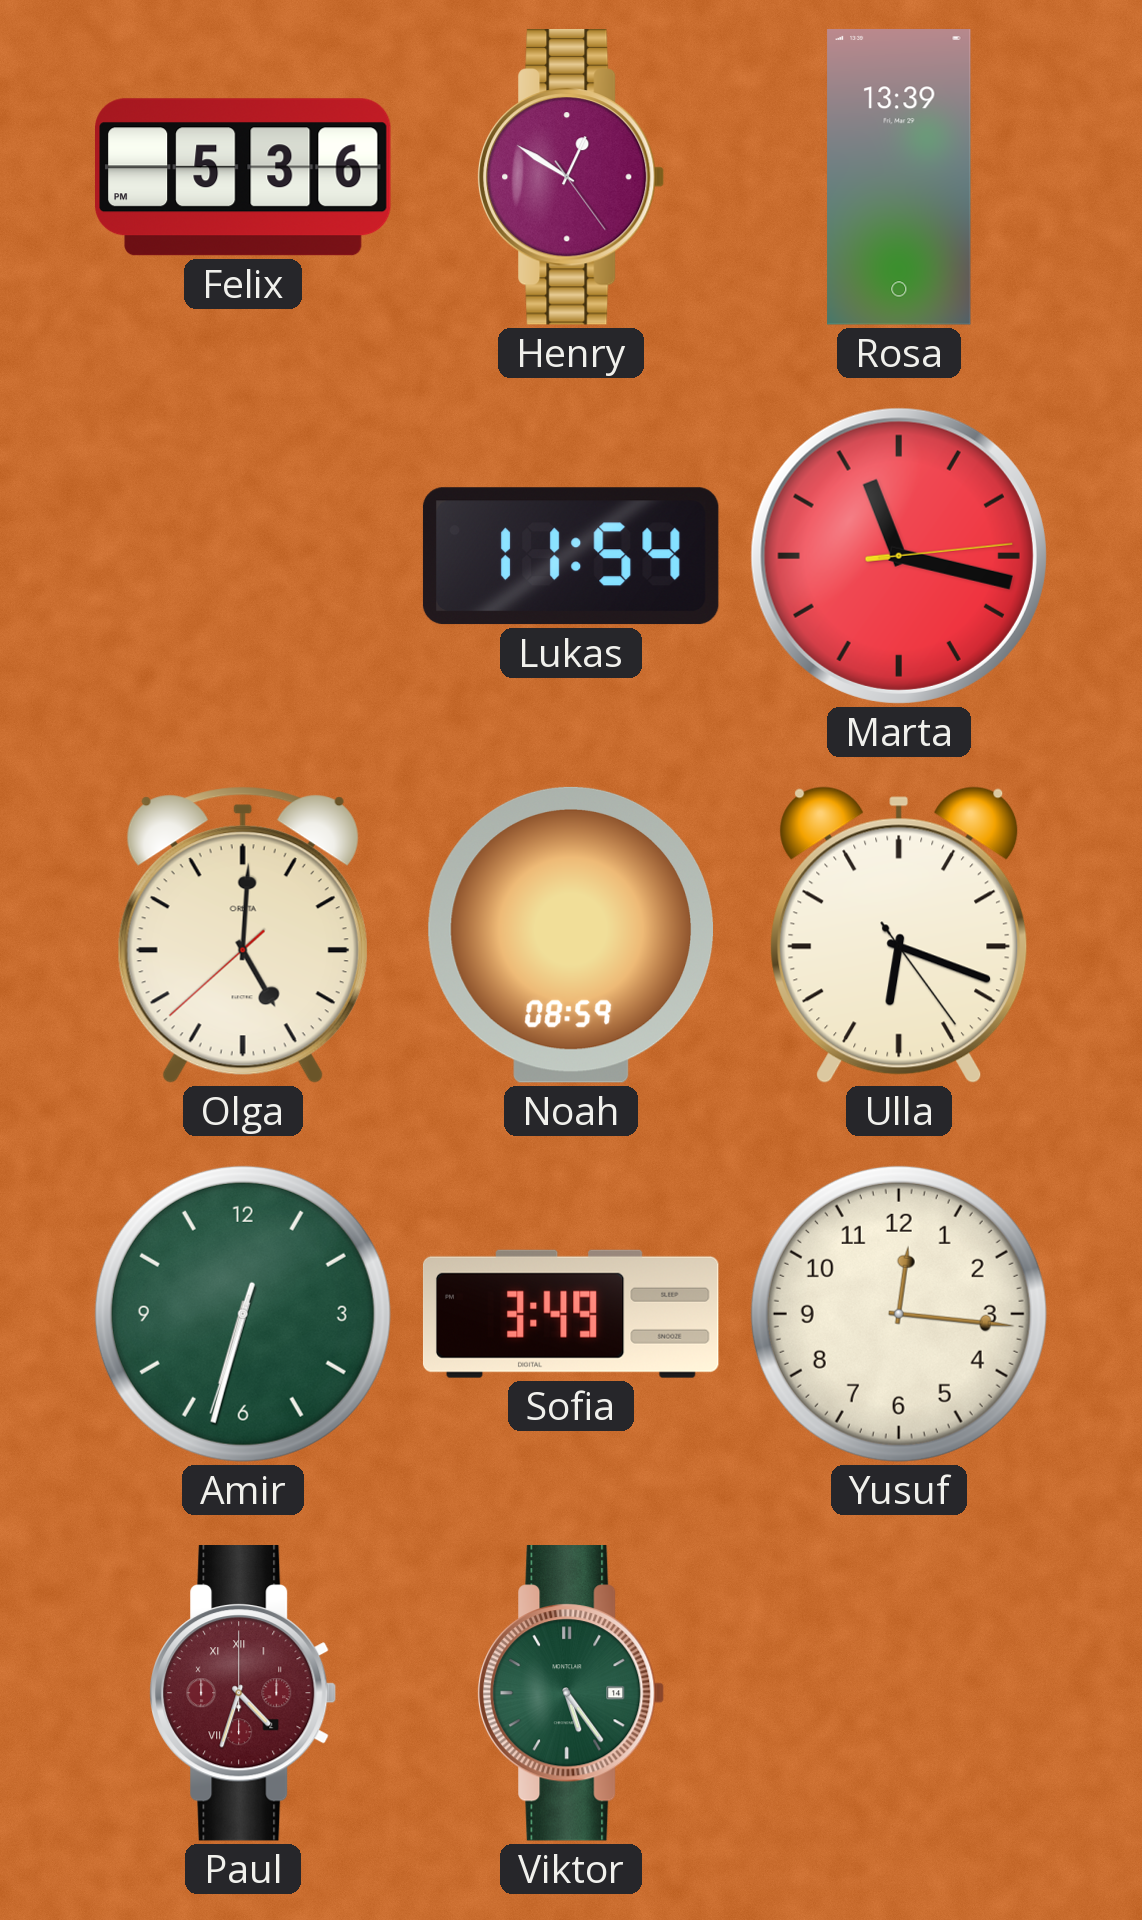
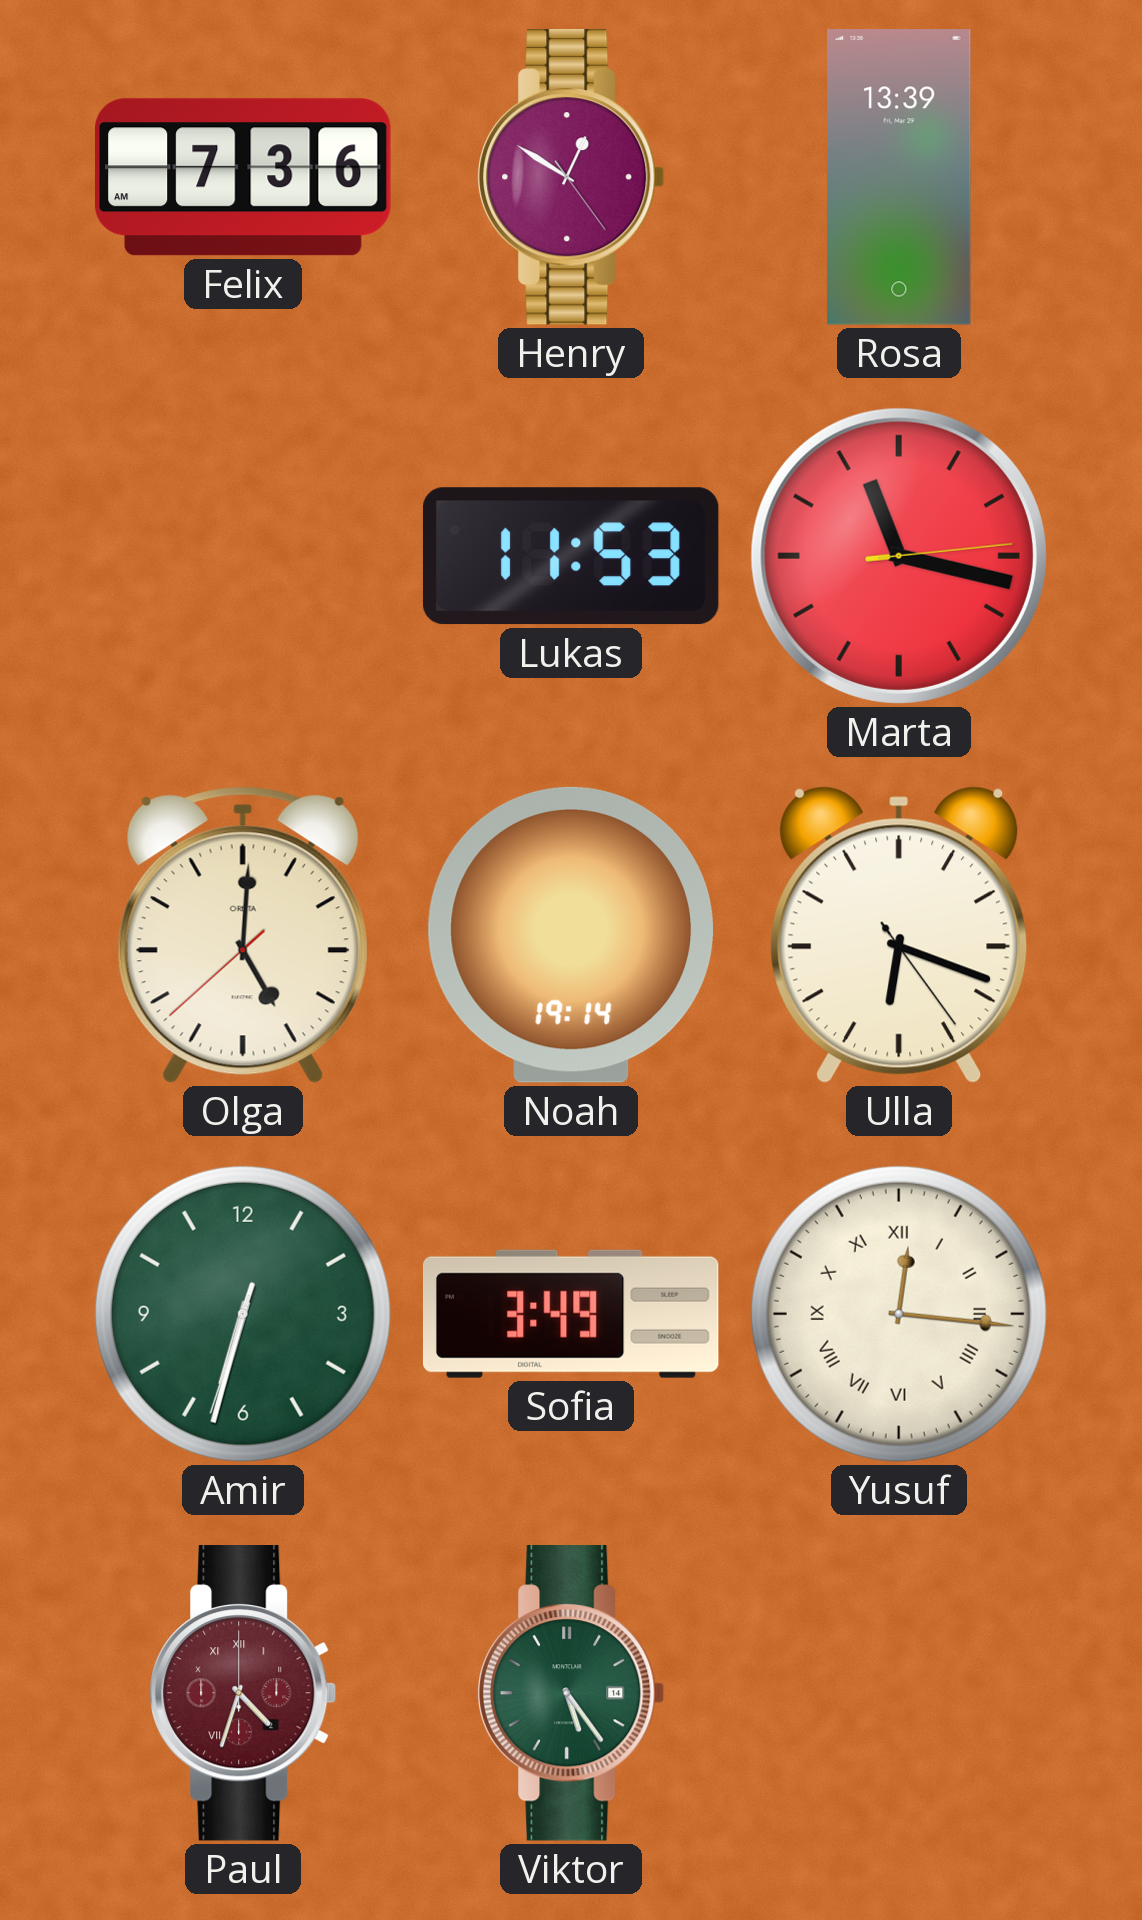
Felix: 5:36 -> 7:36
Lukas: 11:54 -> 11:53
Noah: 08:59 -> 19:14
Yusuf numerals: Arabic -> Roman
